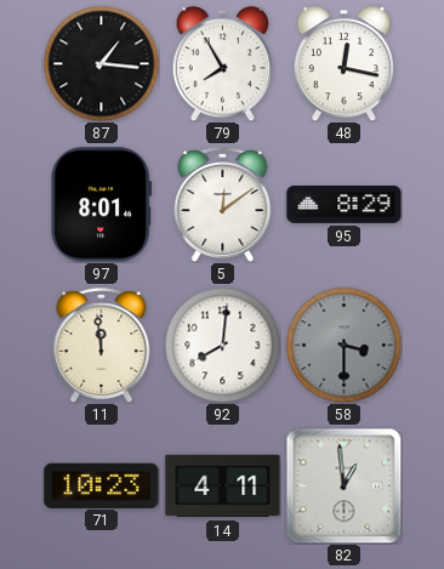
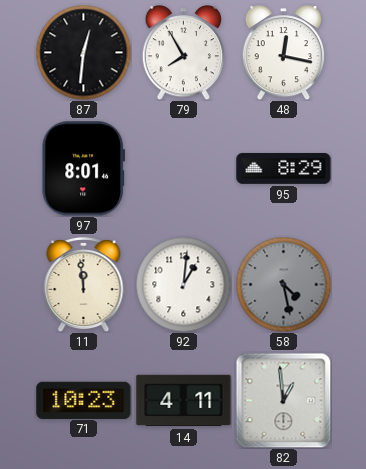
87: 1:16 -> 12:31
5: 12:09 -> none
92: 8:01 -> 1:01
58: 3:30 -> 4:28
